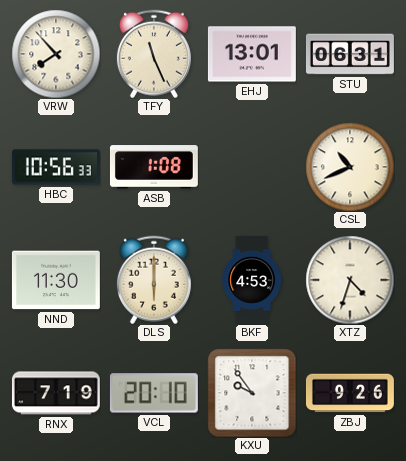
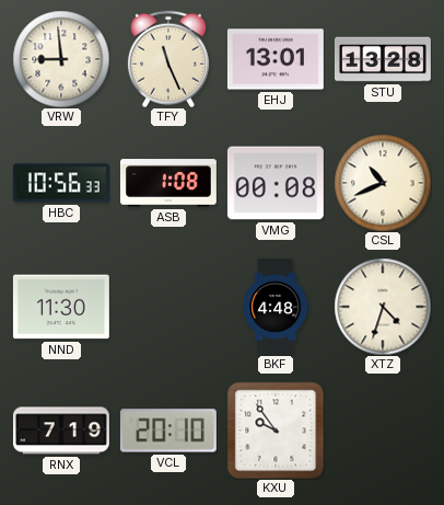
VRW: 7:53 -> 8:59
STU: 06:31 -> 13:28
VMG: none -> 00:08
DLS: 6:00 -> none
BKF: 4:53 -> 4:48
ZBJ: 9:26 -> none
